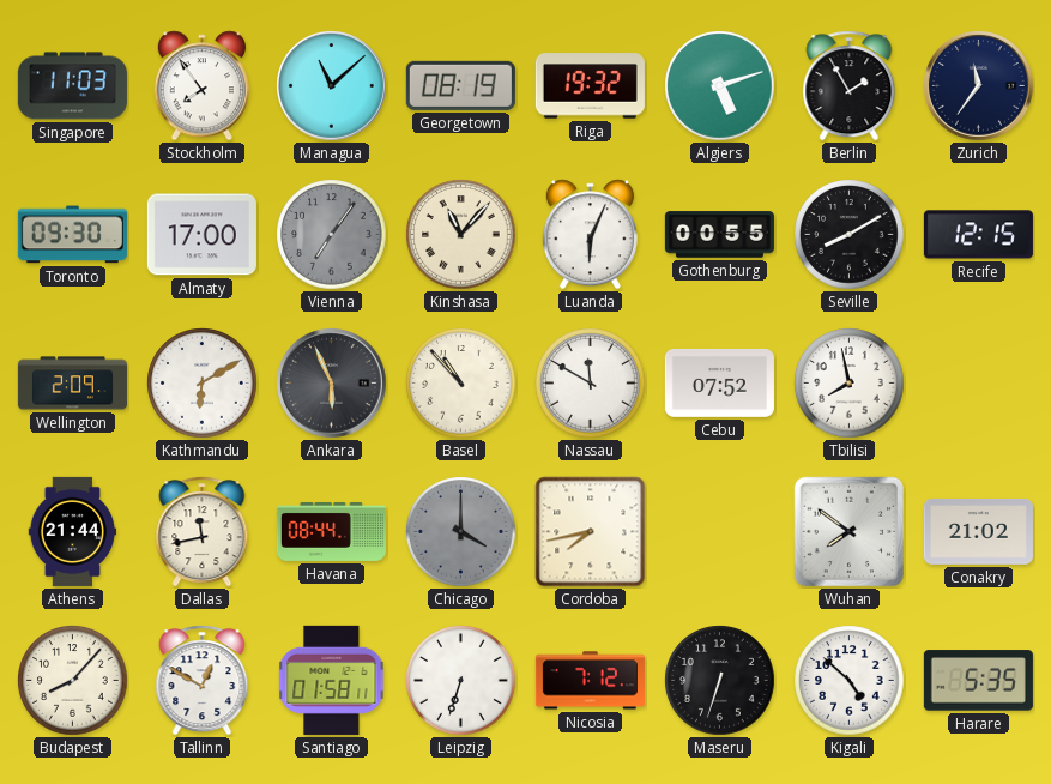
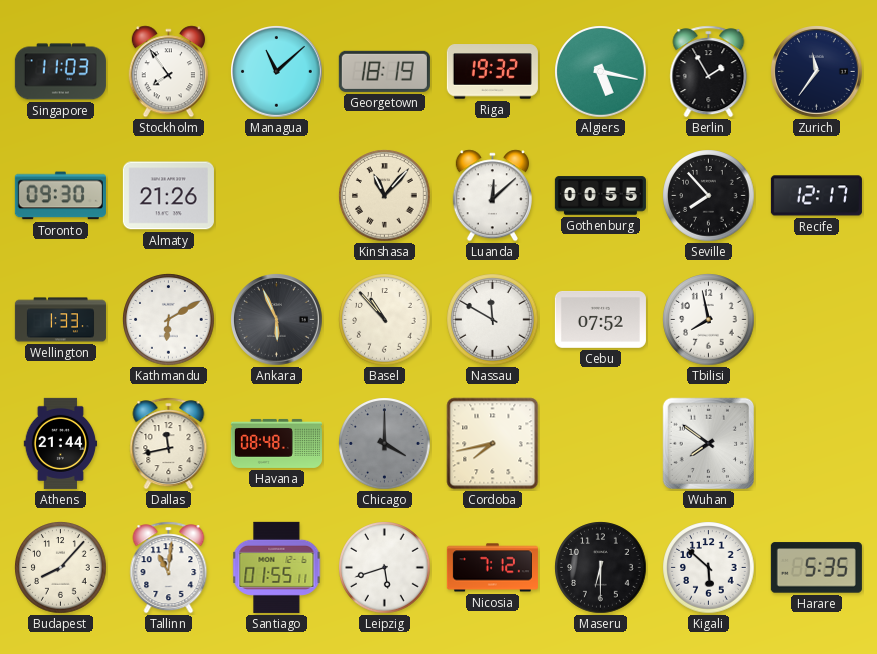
Georgetown: 08:19 -> 18:19
Algiers: 5:12 -> 5:17
Almaty: 17:00 -> 21:26
Vienna: 7:06 -> none
Luanda: 6:04 -> 12:08
Seville: 8:10 -> 7:53
Recife: 12:15 -> 12:17
Wellington: 2:09 -> 1:33
Havana: 08:44 -> 08:48
Conakry: 21:02 -> none
Tallinn: 12:50 -> 11:01
Santiago: 01:58 -> 01:55
Leipzig: 6:33 -> 5:42
Maseru: 6:33 -> 6:30
Kigali: 4:52 -> 5:52
